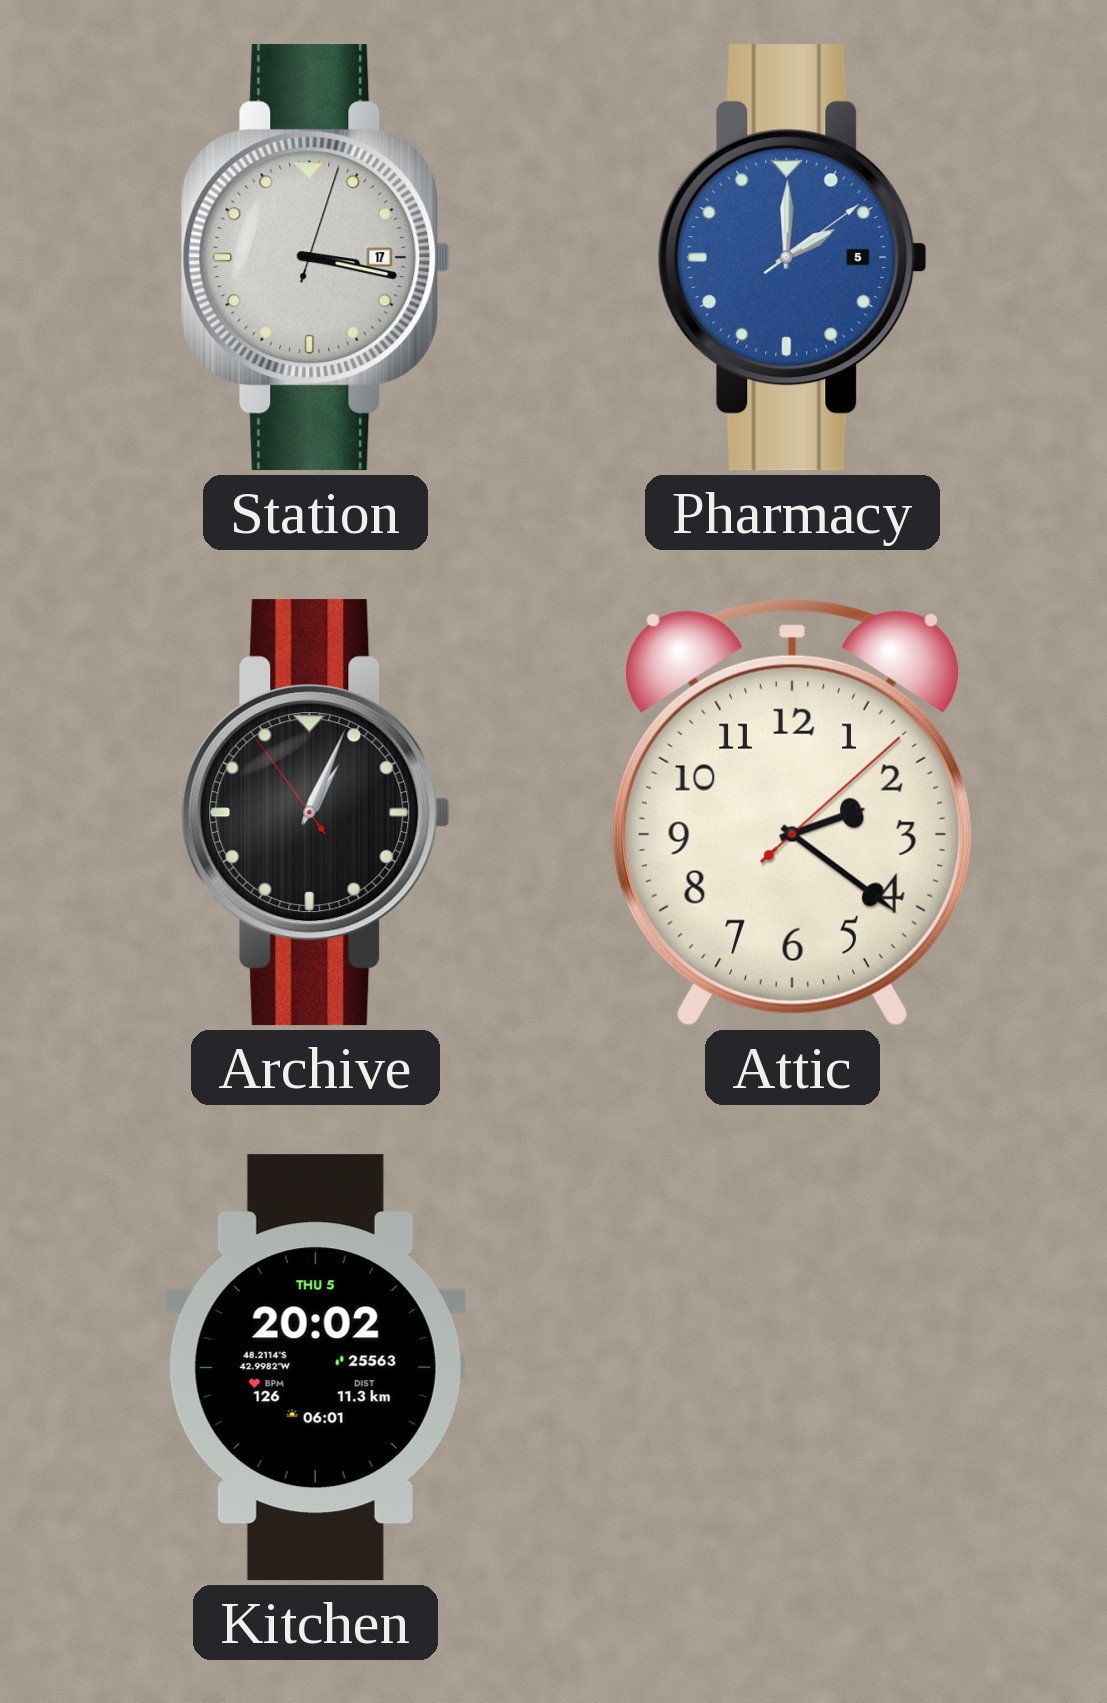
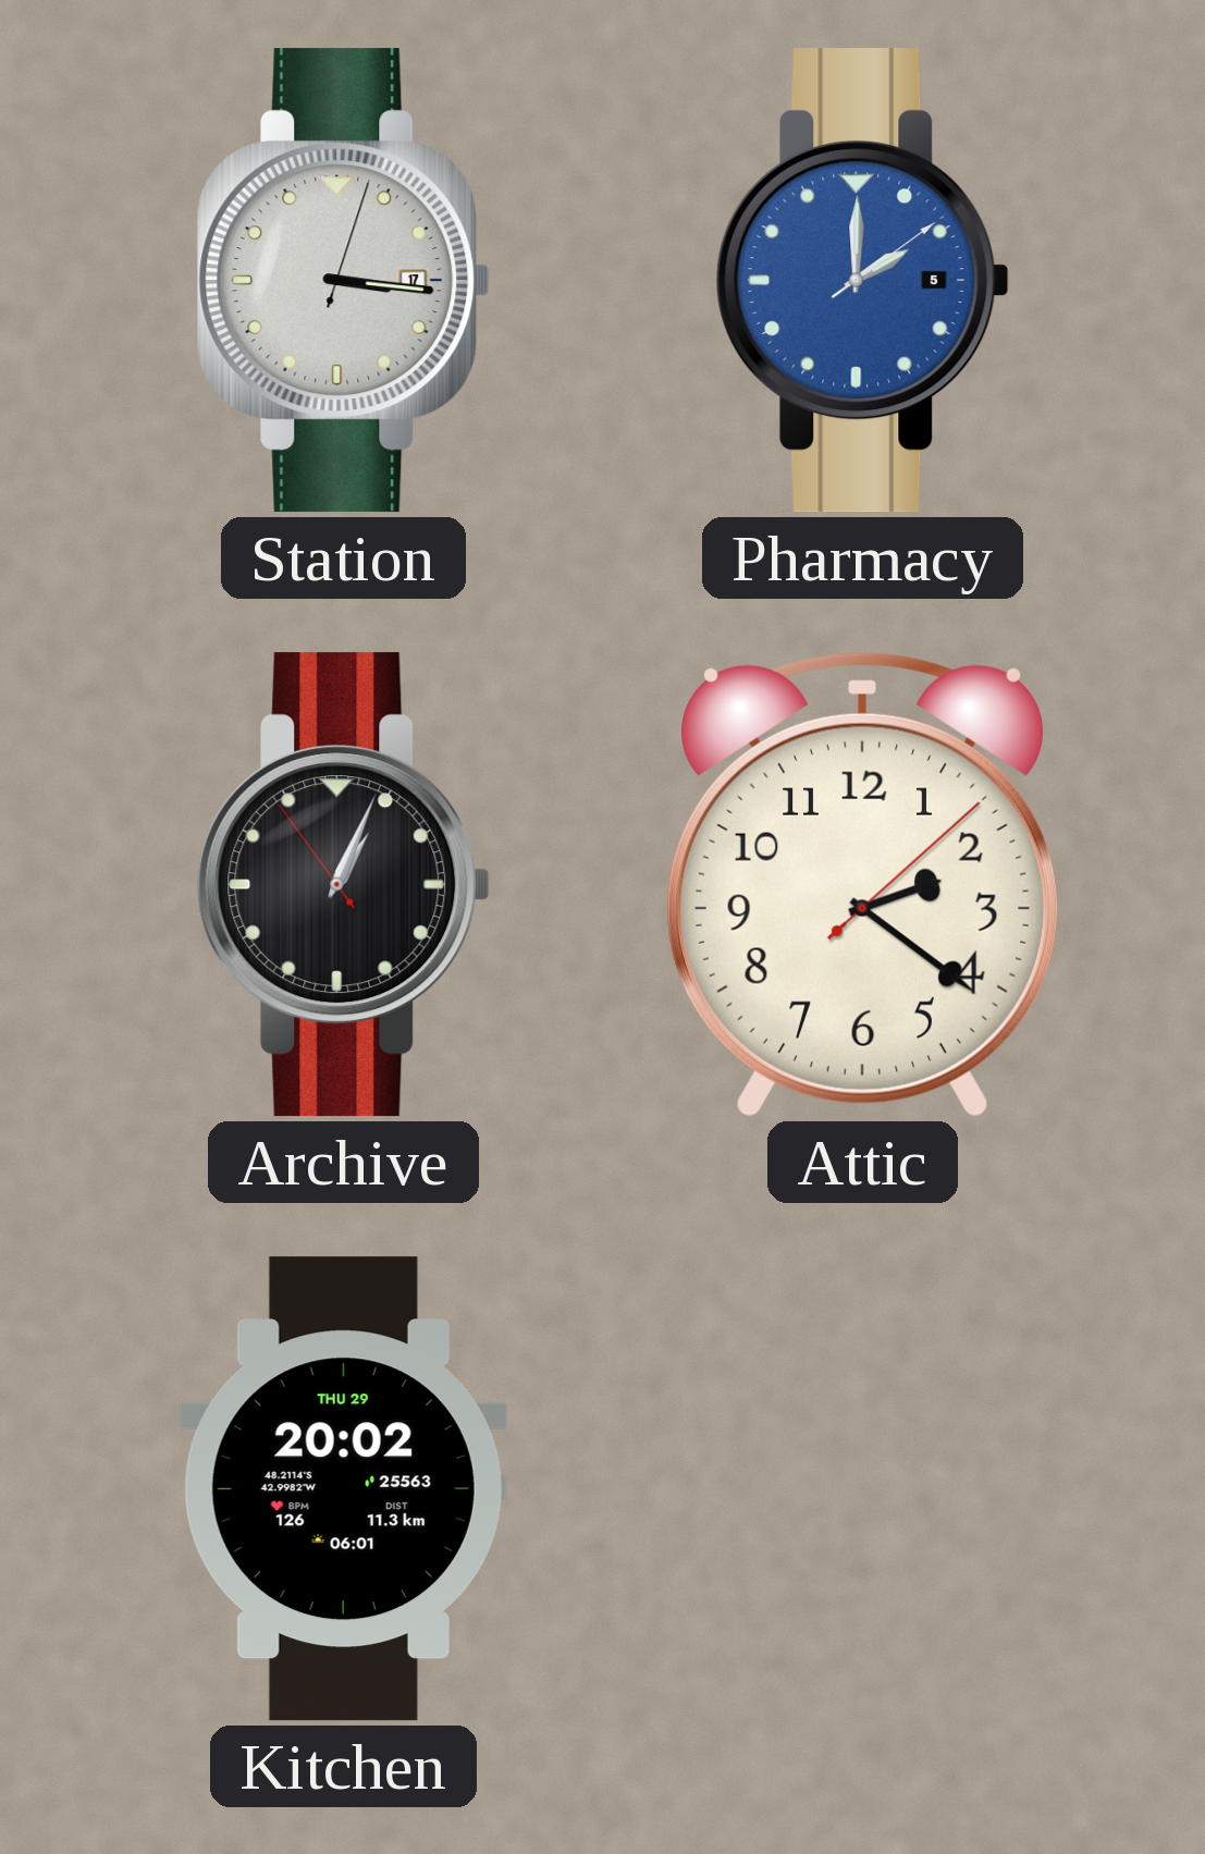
Station: 3:17 -> 3:16
Kitchen date: THU 5 -> THU 29
